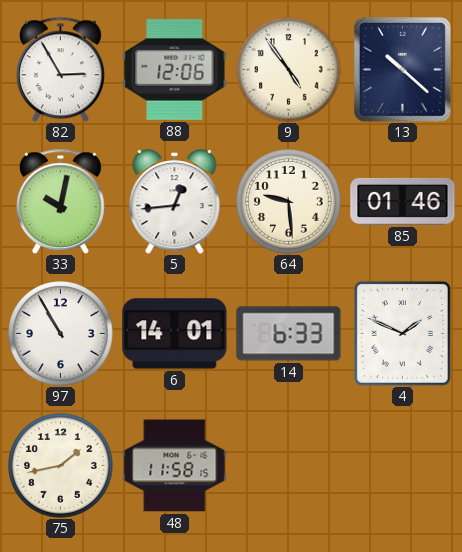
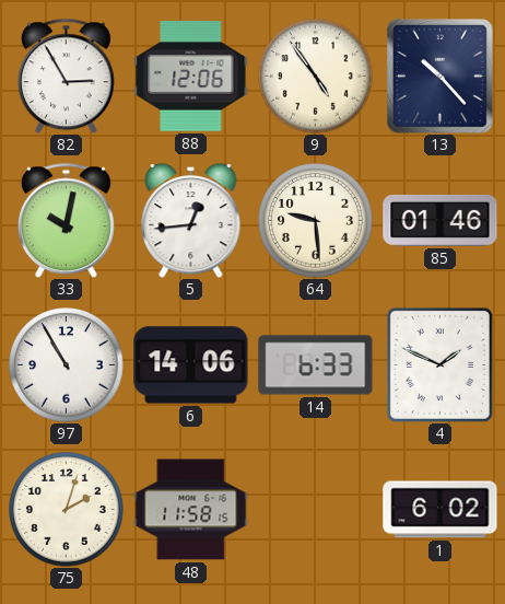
13: 10:22 -> 10:23
6: 14:01 -> 14:06
75: 1:43 -> 2:03
1: none -> 6:02
